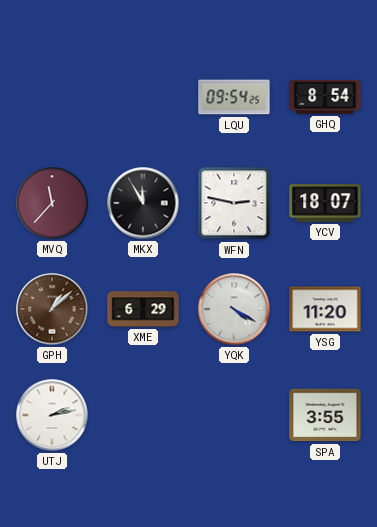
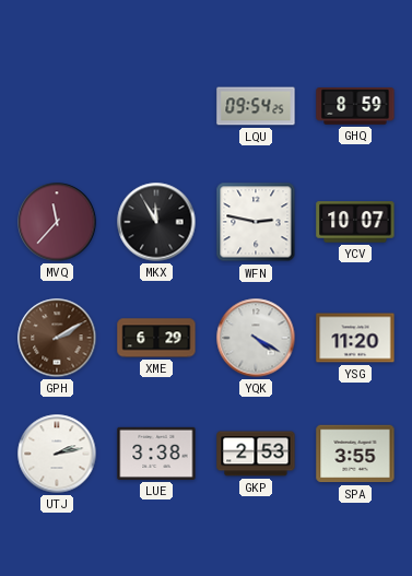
GHQ: 8:54 -> 8:59
YCV: 18:07 -> 10:07
GPH: 1:08 -> 2:10
LUE: none -> 3:38
GKP: none -> 2:53
